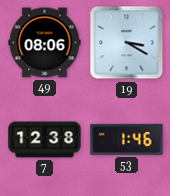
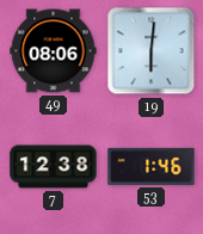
19: 3:20 -> 6:01
